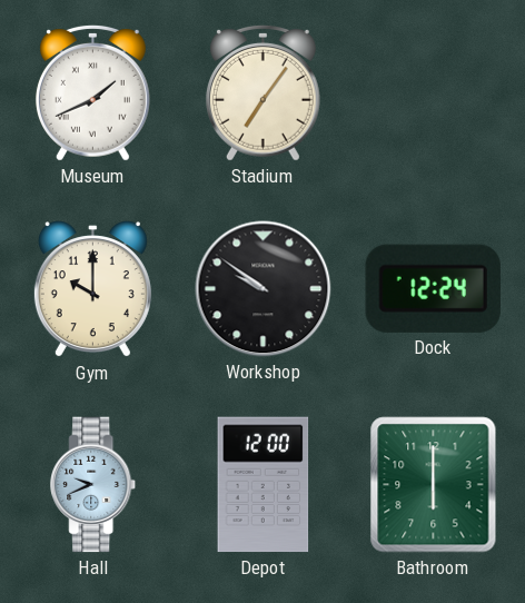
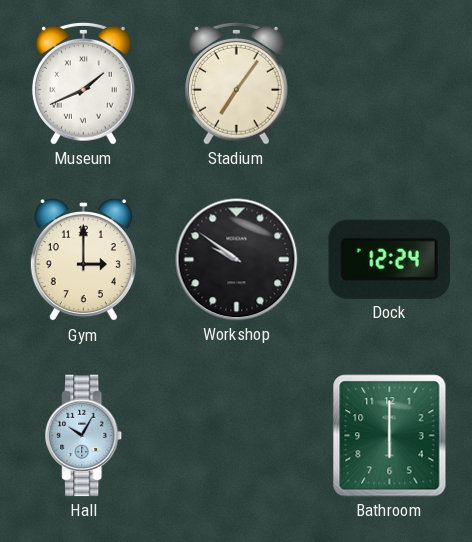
Gym: 10:00 -> 3:00
Hall: 9:41 -> 10:05
Depot: 12:00 -> none
